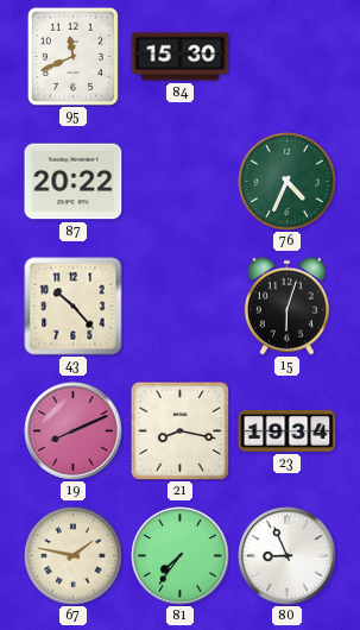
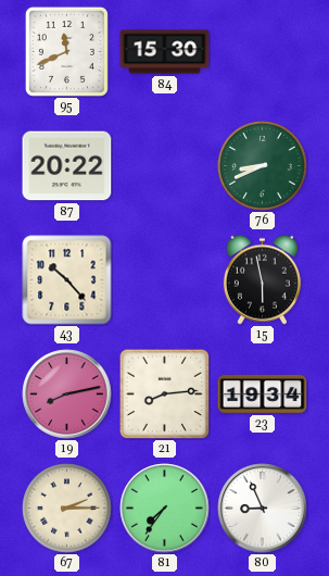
76: 4:34 -> 8:41
15: 6:03 -> 5:58
19: 8:11 -> 8:13
21: 8:17 -> 8:14
67: 1:47 -> 2:15
